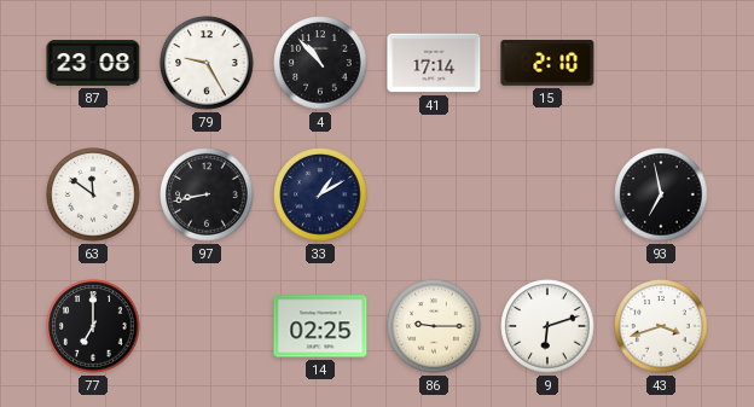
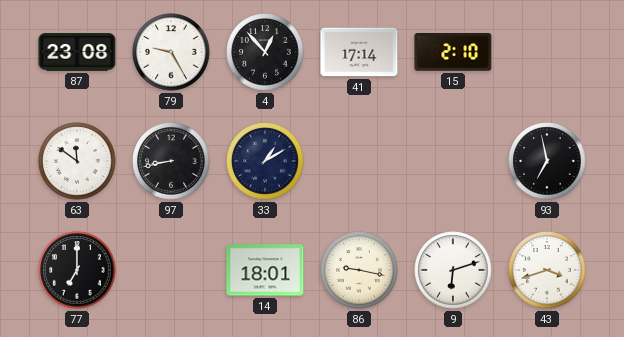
4: 10:53 -> 12:53
14: 02:25 -> 18:01
86: 9:15 -> 9:17
